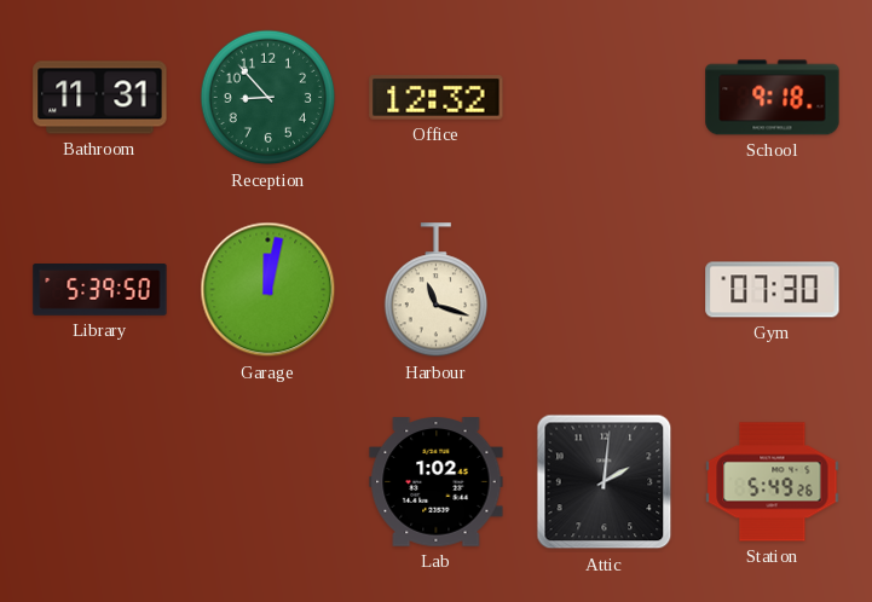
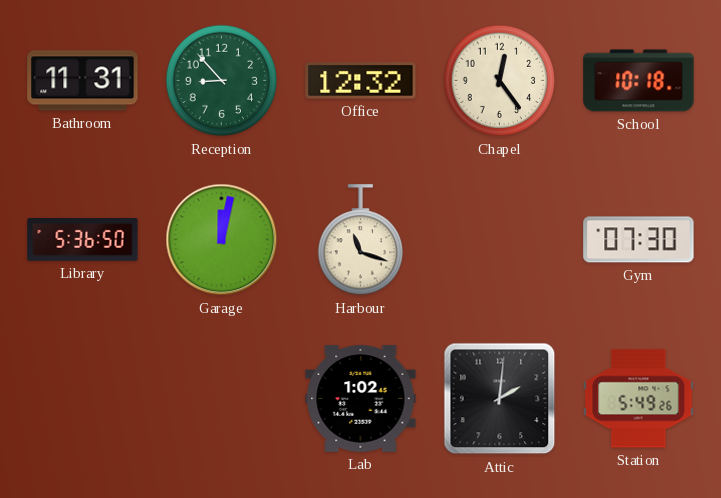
Chapel: none -> 12:24
School: 9:18 -> 10:18
Library: 5:39 -> 5:36
